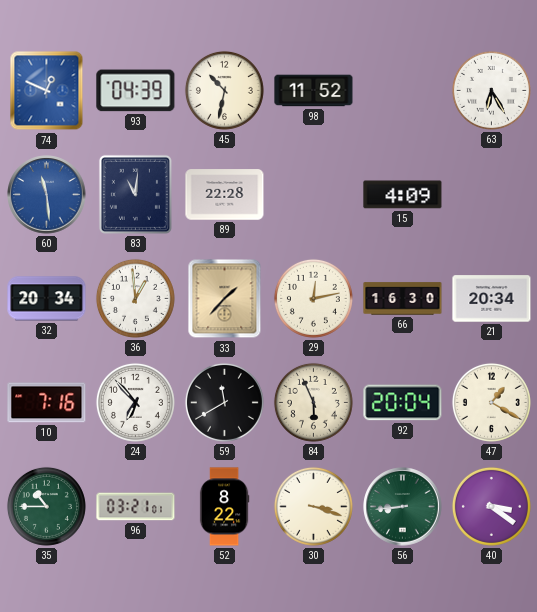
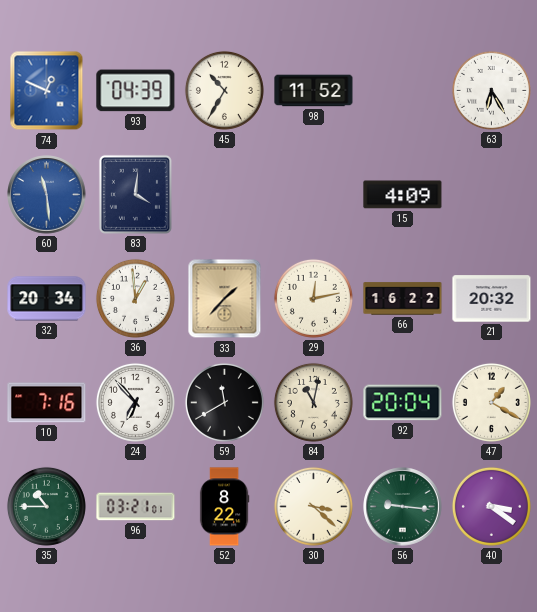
45: 10:32 -> 10:35
83: 11:01 -> 4:01
89: 22:28 -> none
66: 16:30 -> 16:22
21: 20:34 -> 20:32
84: 5:56 -> 11:02
30: 3:18 -> 3:22
56: 8:44 -> 9:16
